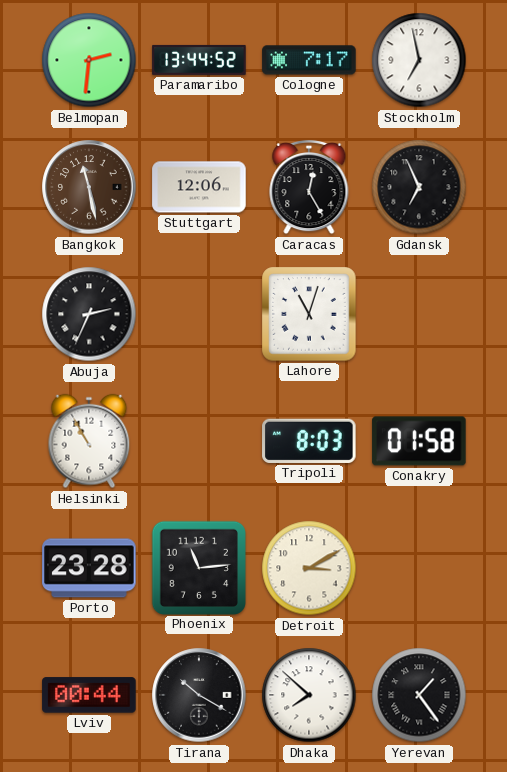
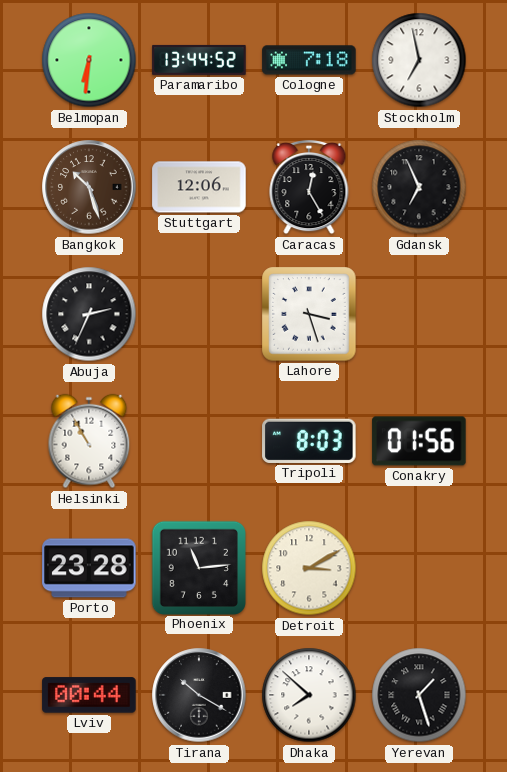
Belmopan: 2:31 -> 6:31
Cologne: 7:17 -> 7:18
Bangkok: 11:28 -> 10:27
Lahore: 11:03 -> 3:27
Conakry: 01:58 -> 01:56
Yerevan: 1:24 -> 1:27
